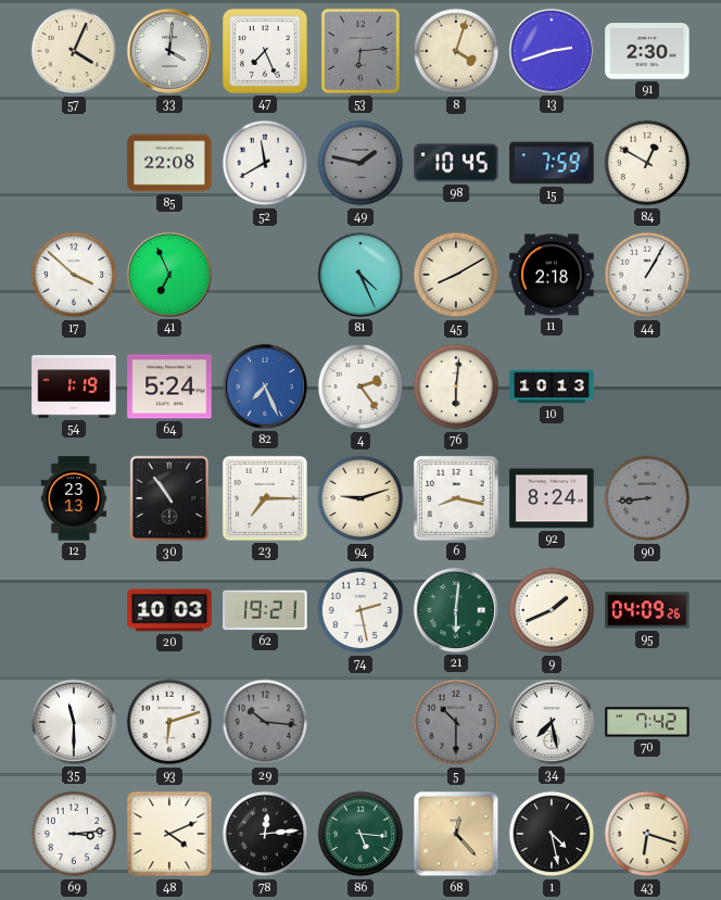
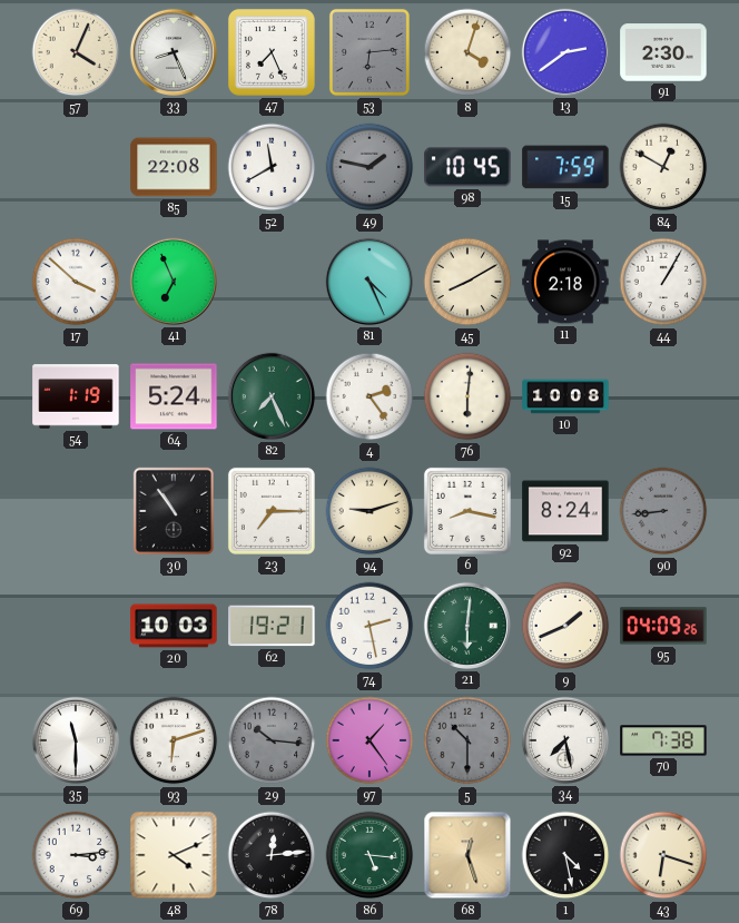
33: 4:01 -> 8:26
13: 2:42 -> 2:39
82 dial: blue -> green
10: 10:13 -> 10:08
12: 23:13 -> none
97: none -> 1:24
70: 7:42 -> 7:38
68: 12:23 -> 12:27
